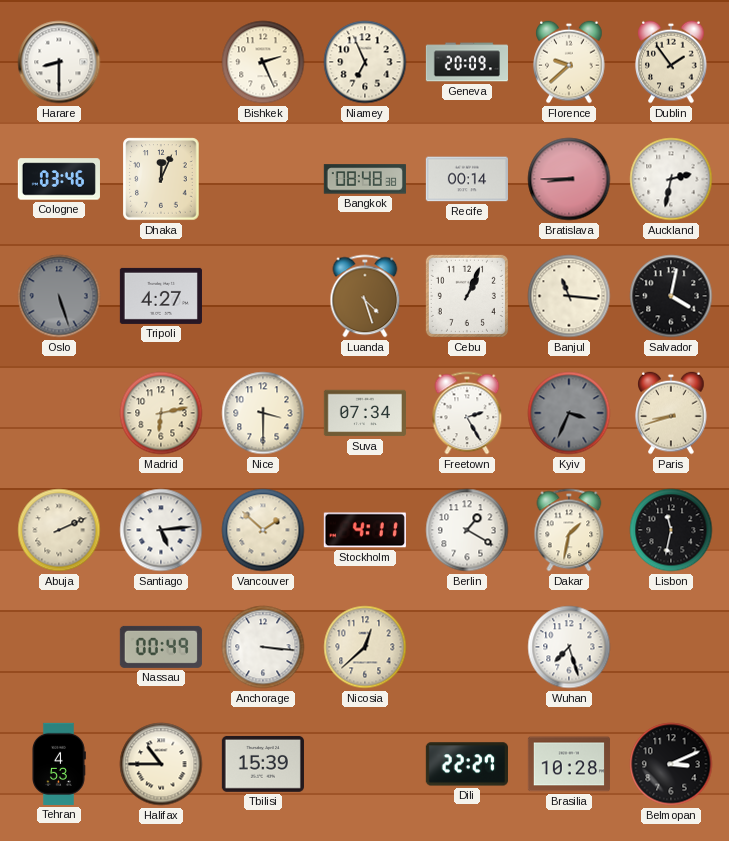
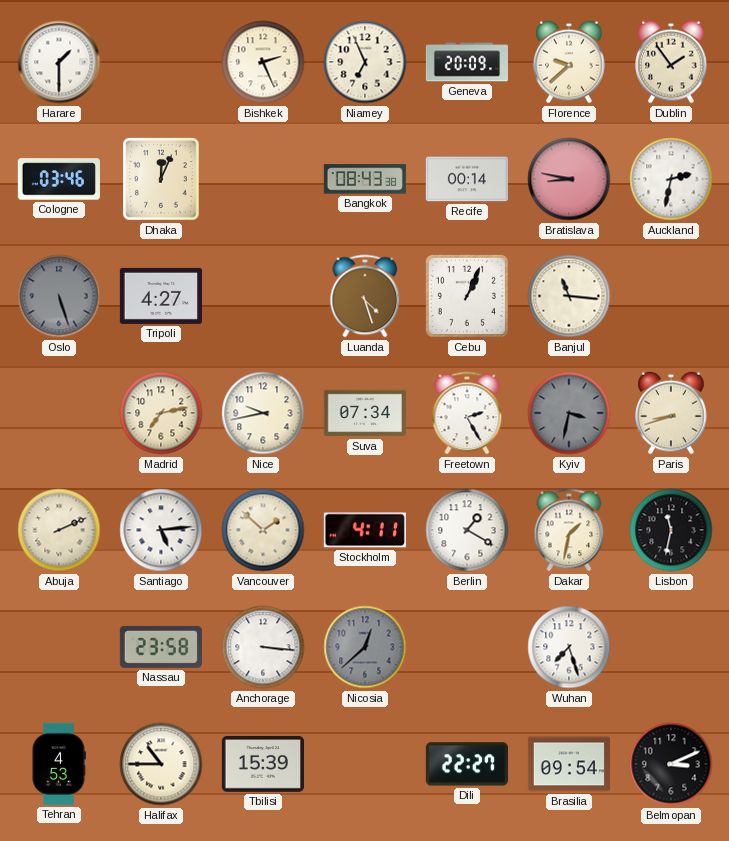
Harare: 8:30 -> 1:30
Bangkok: 08:48 -> 08:43
Bratislava: 8:45 -> 8:47
Salvador: 4:02 -> none
Madrid: 6:13 -> 7:13
Nice: 3:30 -> 9:43
Kyiv: 3:34 -> 3:32
Nassau: 00:49 -> 23:58
Nicosia dial: cream -> grey
Brasilia: 10:28 -> 09:54
